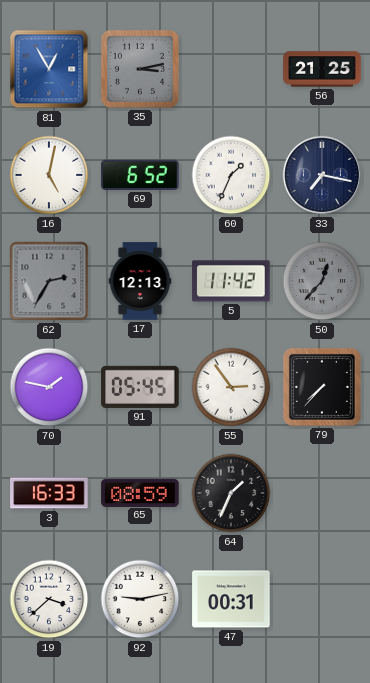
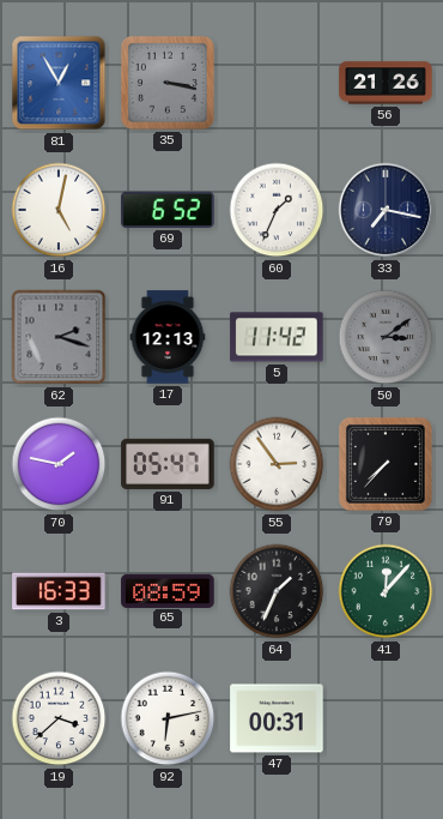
35: 3:13 -> 3:17
56: 21:25 -> 21:26
62: 2:35 -> 2:18
50: 12:37 -> 3:09
91: 05:45 -> 05:47
41: none -> 12:07
92: 9:13 -> 6:13
